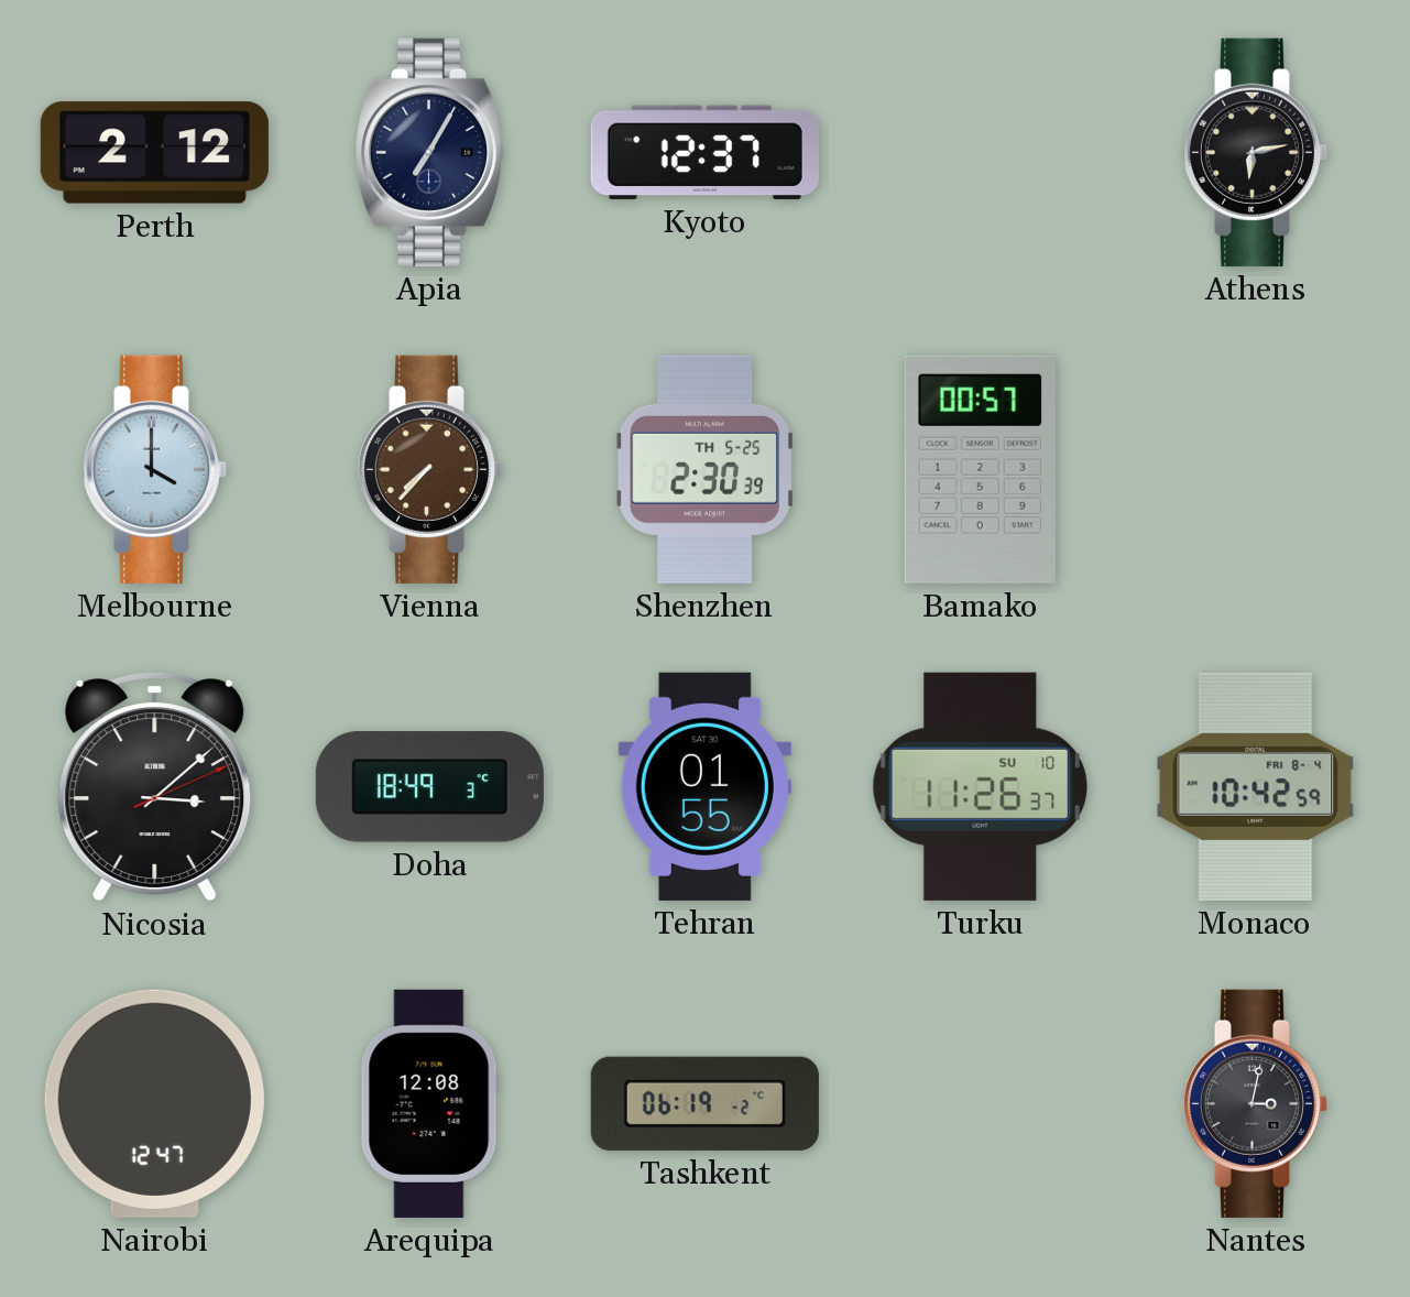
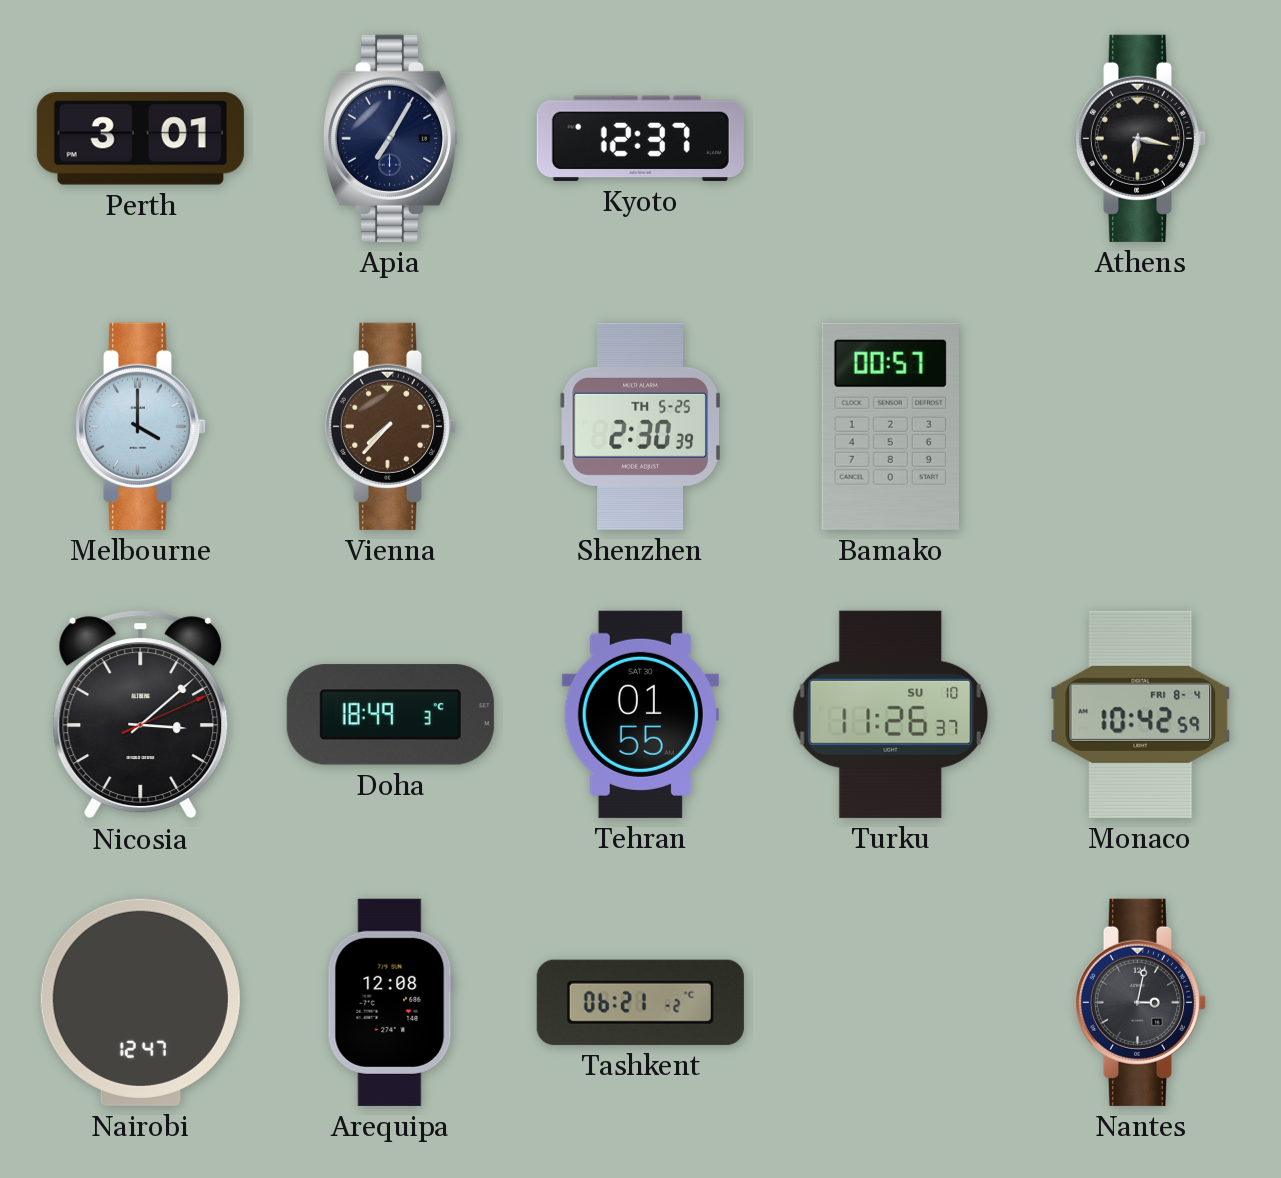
Perth: 2:12 -> 3:01
Athens: 6:13 -> 6:17
Tashkent: 06:19 -> 06:21
